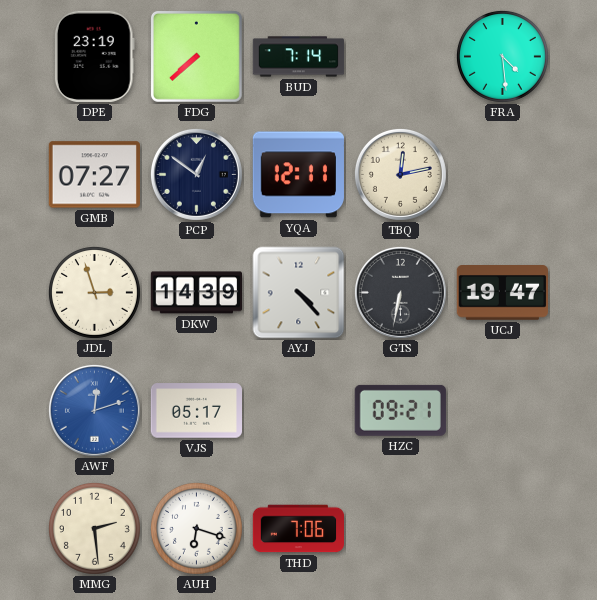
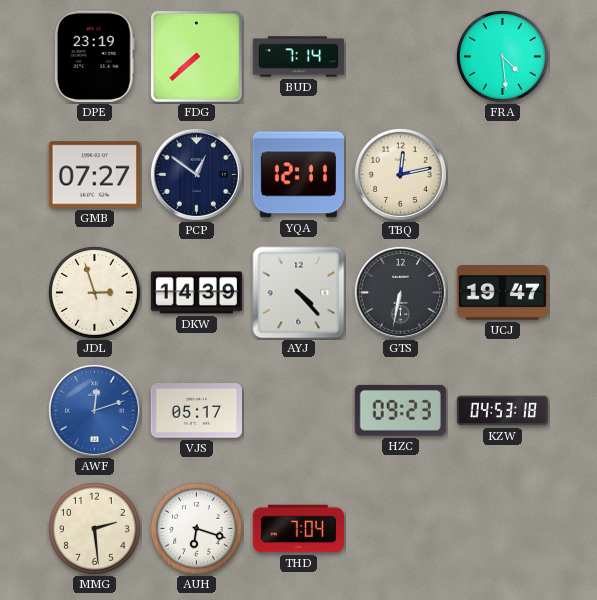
HZC: 09:21 -> 09:23
KZW: none -> 04:53
THD: 7:06 -> 7:04
